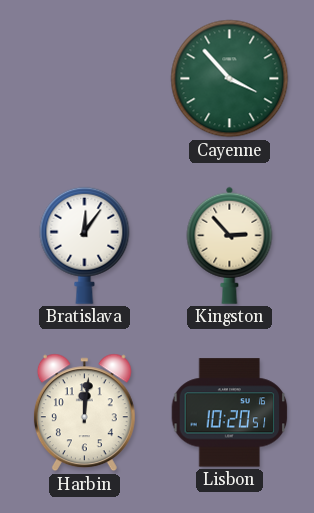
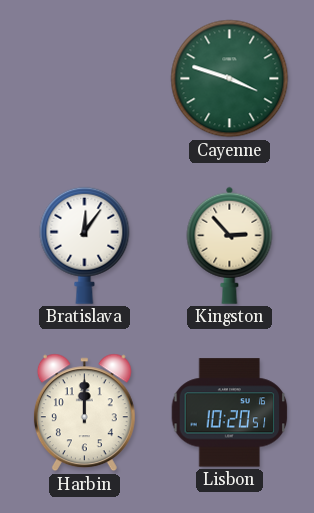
Cayenne: 3:53 -> 3:48
Harbin: 12:01 -> 12:00
